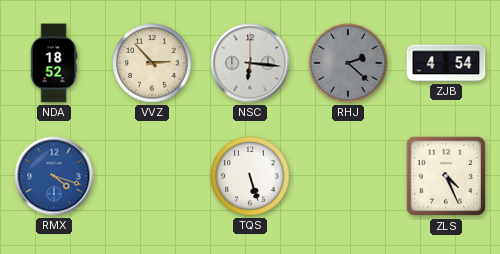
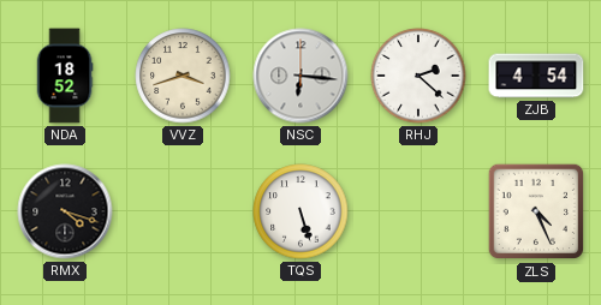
VVZ: 2:53 -> 3:42
RHJ dial: grey -> white
RMX dial: blue -> black
